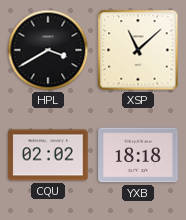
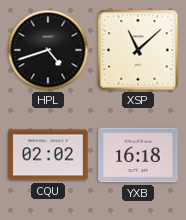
HPL: 3:40 -> 4:42
YXB: 18:18 -> 16:18
